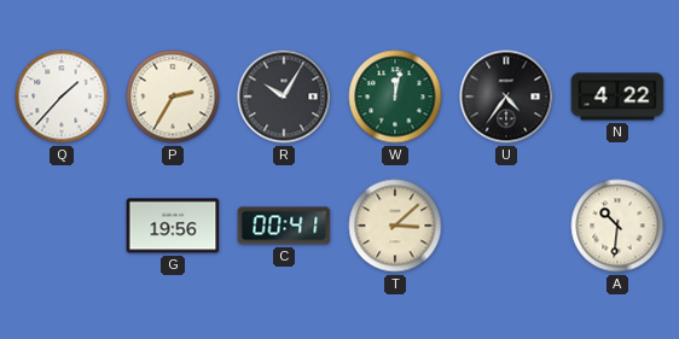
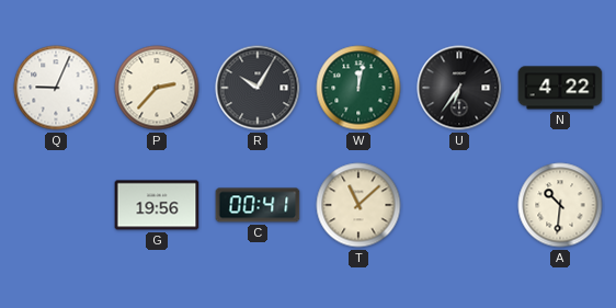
Q: 1:37 -> 9:04
P: 2:35 -> 2:37
U: 4:36 -> 6:36
T: 3:08 -> 11:08
